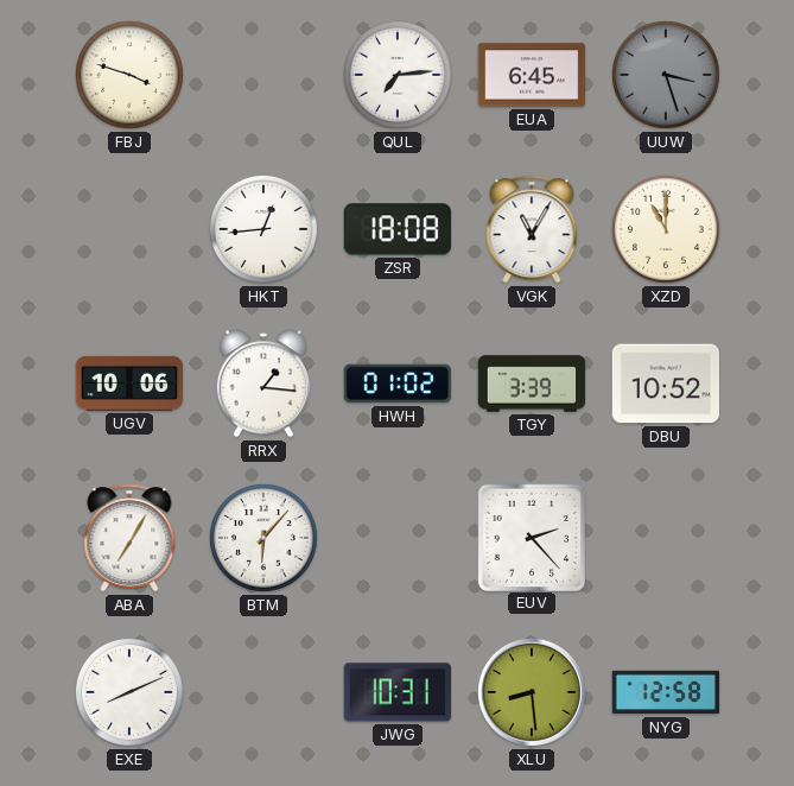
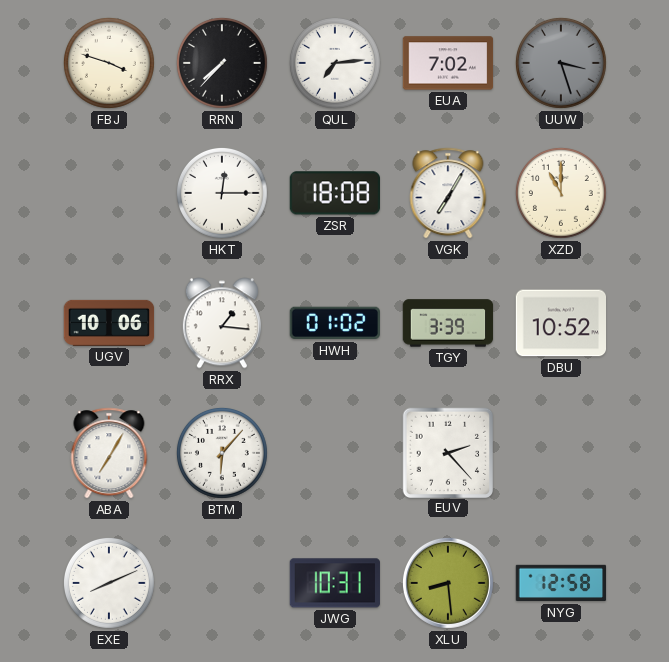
RRN: none -> 7:37
EUA: 6:45 -> 7:02
HKT: 12:44 -> 12:15
VGK: 11:05 -> 7:05
